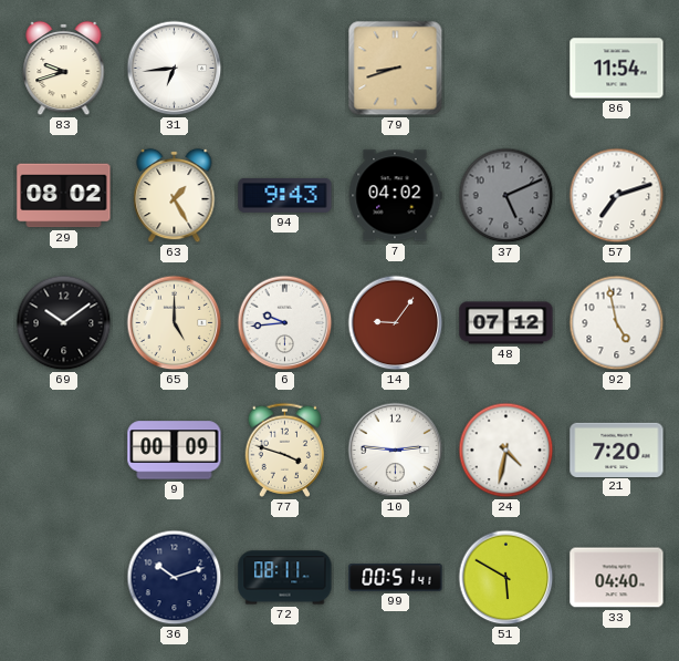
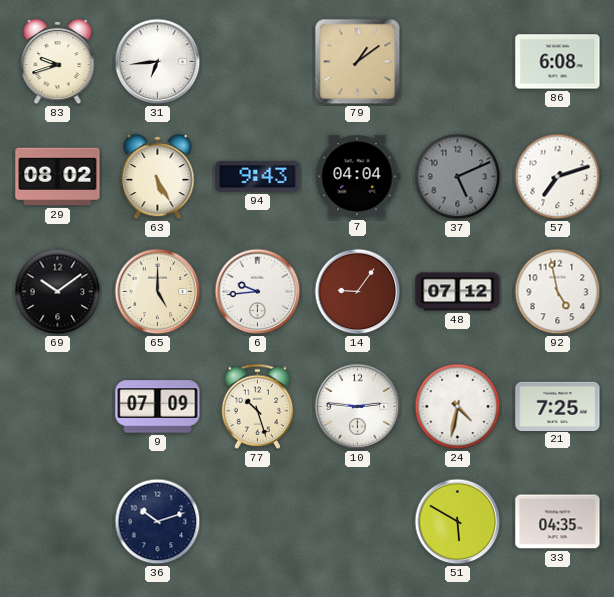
79: 8:42 -> 1:09
86: 11:54 -> 6:08
63: 1:25 -> 5:25
7: 04:02 -> 04:04
9: 00:09 -> 07:09
77: 3:48 -> 10:27
21: 7:20 -> 7:25
72: 08:11 -> none
99: 00:51 -> none
33: 04:40 -> 04:35
